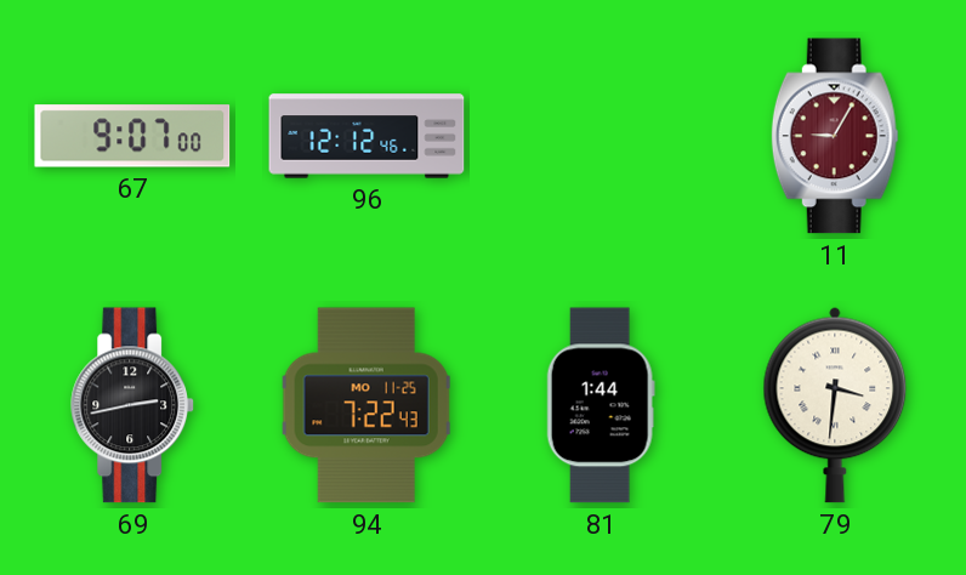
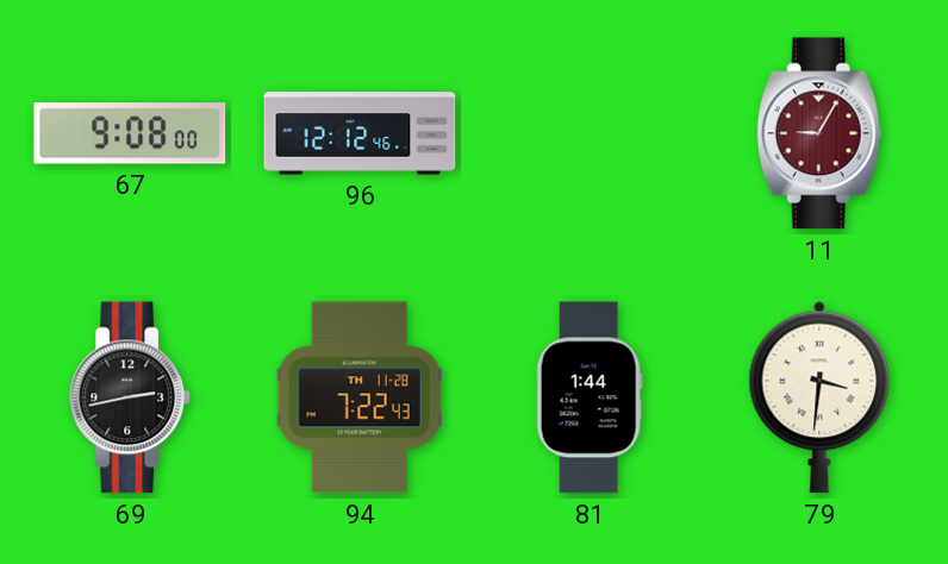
67: 9:07 -> 9:08
94 date: MO 11-25 -> TH 11-28
